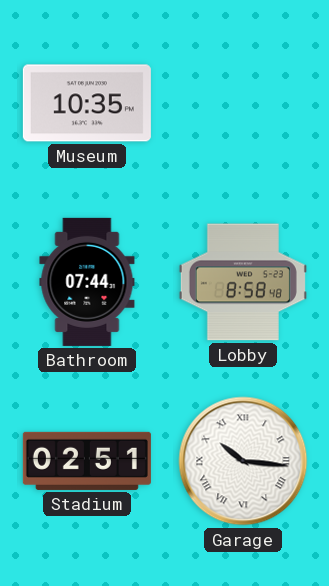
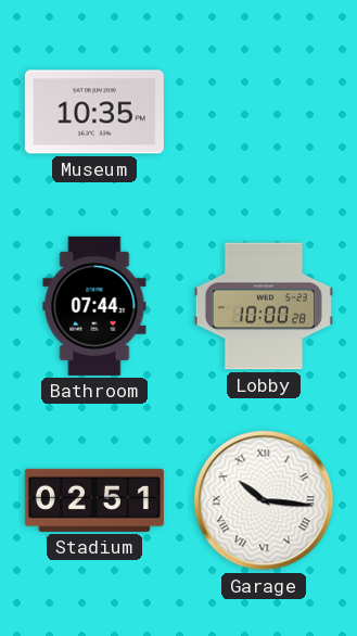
Lobby: 8:58 -> 10:00
